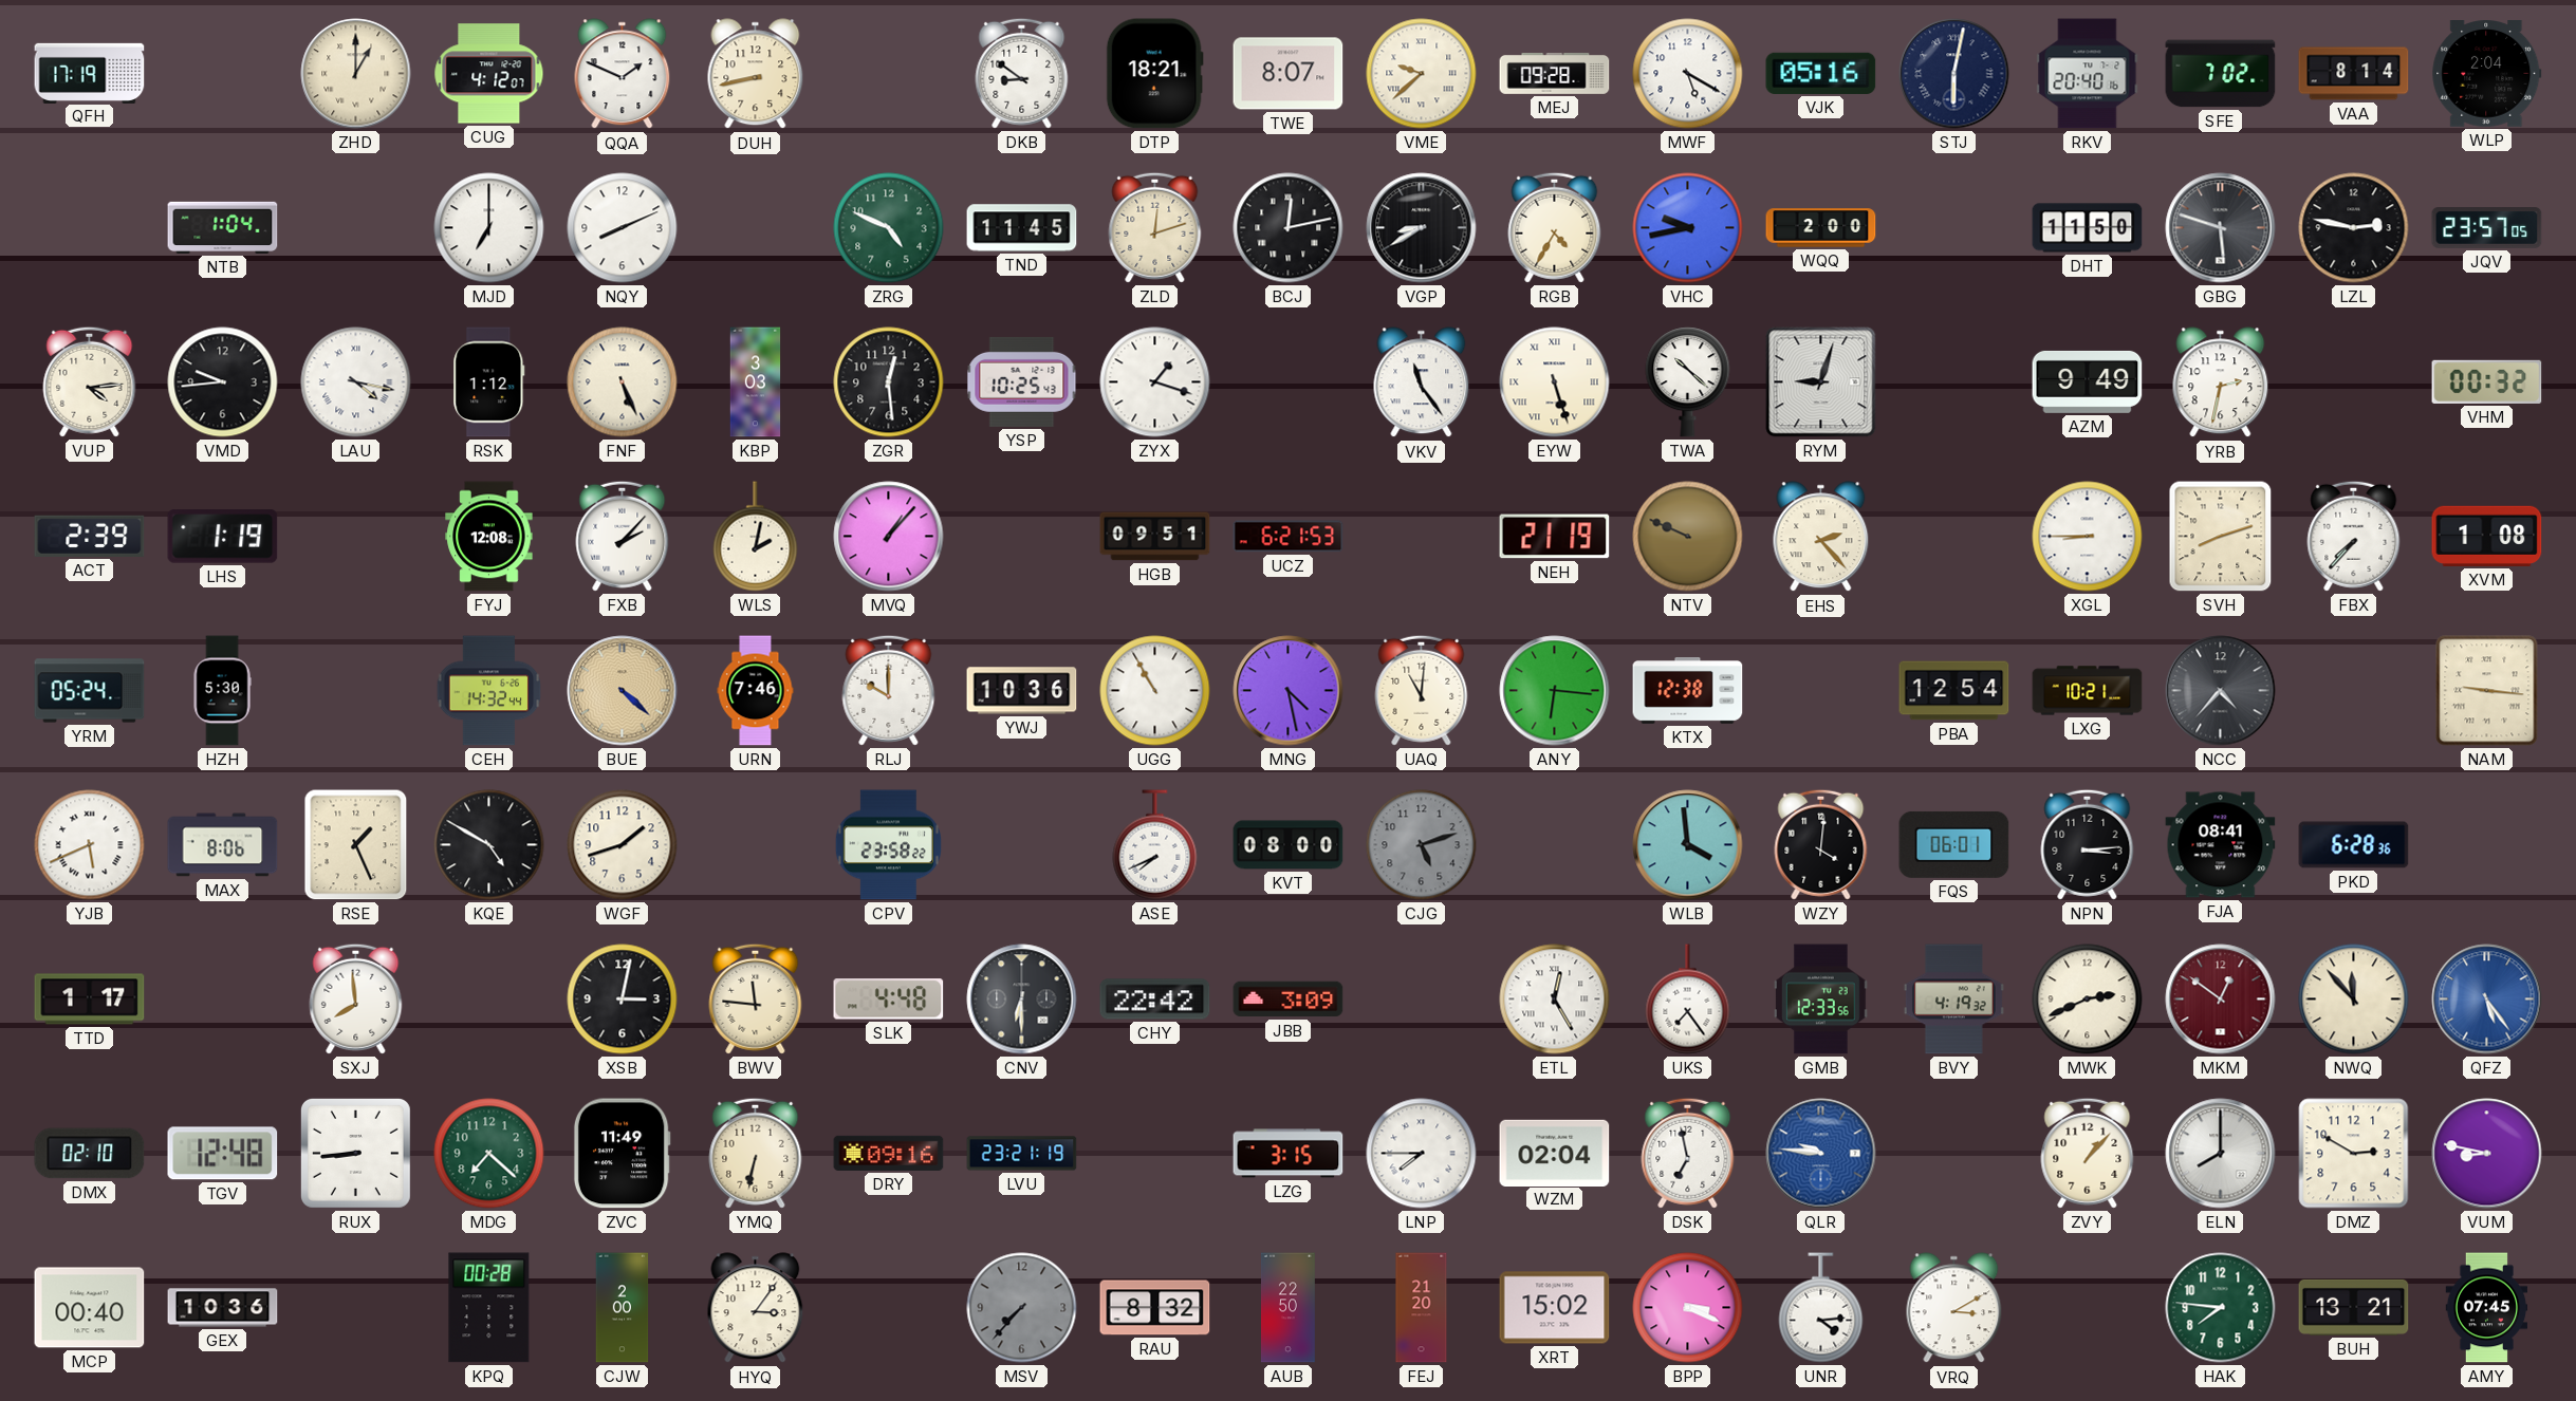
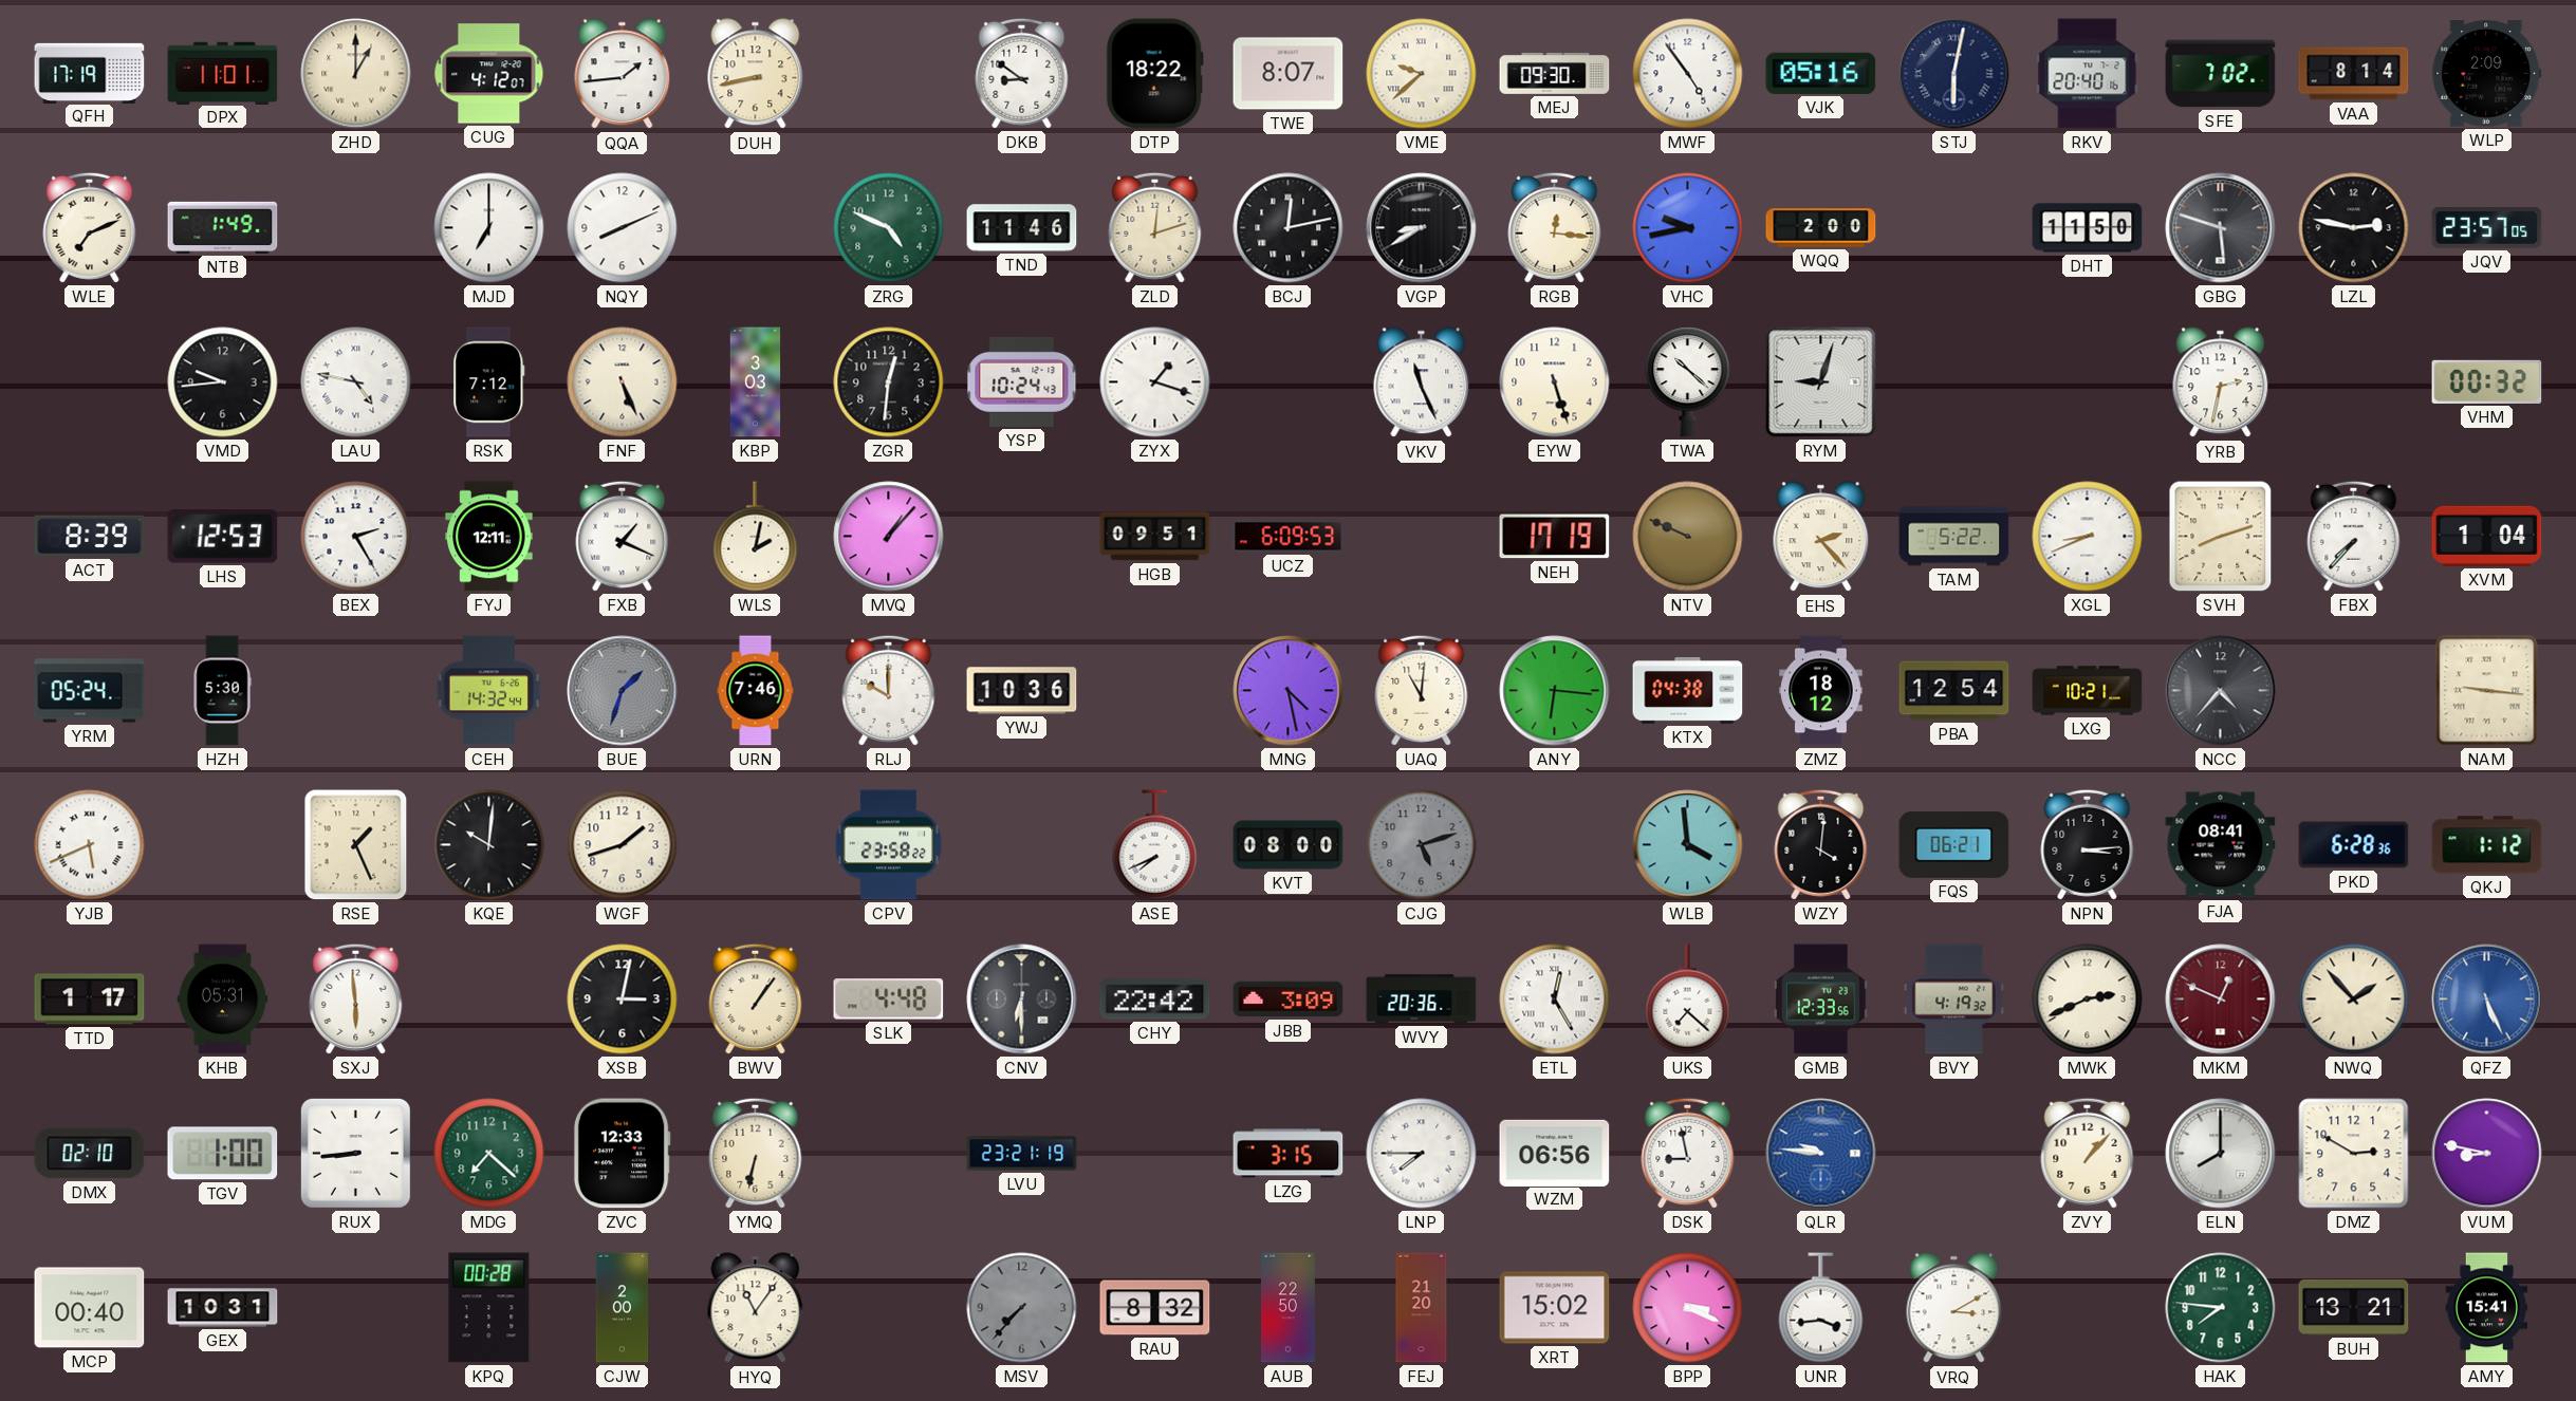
DPX: none -> 11:01
QQA: 1:49 -> 1:44
DTP: 18:21 -> 18:22
MEJ: 09:28 -> 09:30
MWF: 5:20 -> 4:54
WLP: 2:04 -> 2:09
WLE: none -> 7:11
NTB: 1:04 -> 1:49
TND: 11:45 -> 11:46
RGB: 4:35 -> 12:16
VUP: 4:14 -> none
LAU: 4:17 -> 4:47
RSK: 1:12 -> 7:12
ZGR: 12:29 -> 12:31
YSP: 10:25 -> 10:24
VKV: 11:24 -> 11:26
EYW numerals: Roman -> Arabic
AZM: 9:49 -> none
ACT: 2:39 -> 8:39
LHS: 1:19 -> 12:53
BEX: none -> 2:25
FYJ: 12:08 -> 12:11
FXB: 2:07 -> 1:19
UCZ: 6:21 -> 6:09
NEH: 21:19 -> 17:19
TAM: none -> 5:22
XGL: 8:45 -> 8:41
XVM: 1:08 -> 1:04
BUE: 4:22 -> 1:33
BUE dial: champagne -> grey
UGG: 10:55 -> none
KTX: 12:38 -> 04:38
ZMZ: none -> 18:12
MAX: 8:06 -> none
KQE: 4:50 -> 10:01
FQS: 06:01 -> 06:21
QKJ: none -> 1:12
KHB: none -> 05:31
SXJ: 7:59 -> 5:59
BWV: 11:46 -> 1:06
WVY: none -> 20:36
UKS: 7:24 -> 7:22
MKM: 12:51 -> 12:49
NWQ: 11:53 -> 1:53
QFZ: 5:24 -> 5:26
TGV: 12:48 -> 1:00
ZVC: 11:49 -> 12:33
DRY: 09:16 -> none
WZM: 02:04 -> 06:56
DSK: 6:58 -> 8:58
GEX: 10:36 -> 10:31
HYQ: 3:06 -> 11:06
UNR: 4:14 -> 3:44
AMY: 07:45 -> 15:41
